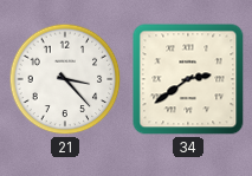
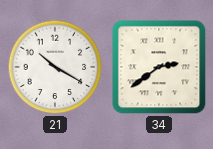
21: 3:23 -> 10:20
